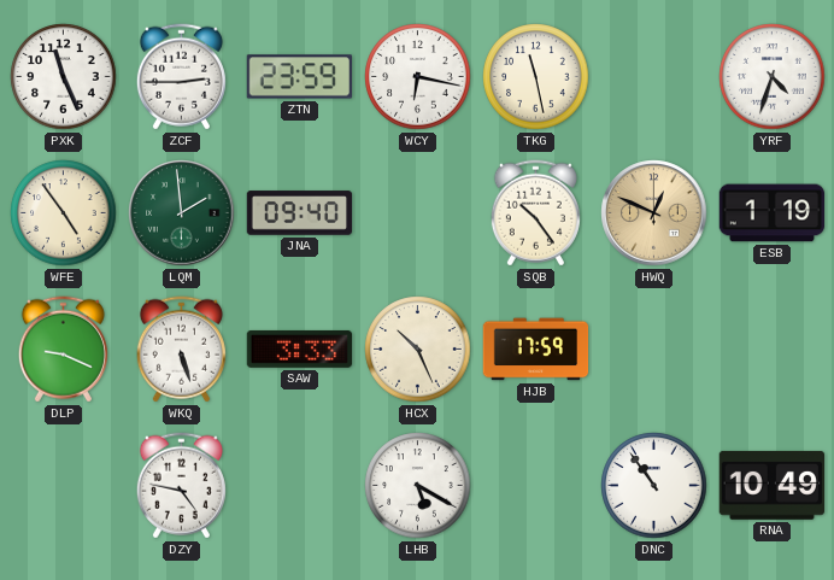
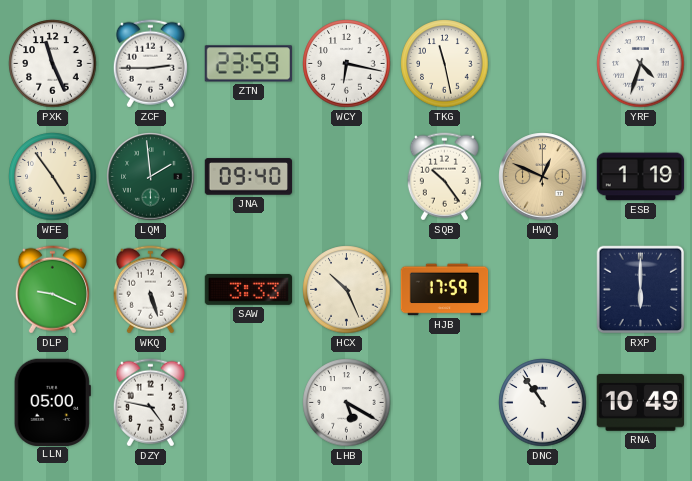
RXP: none -> 6:00
LLN: none -> 05:00
